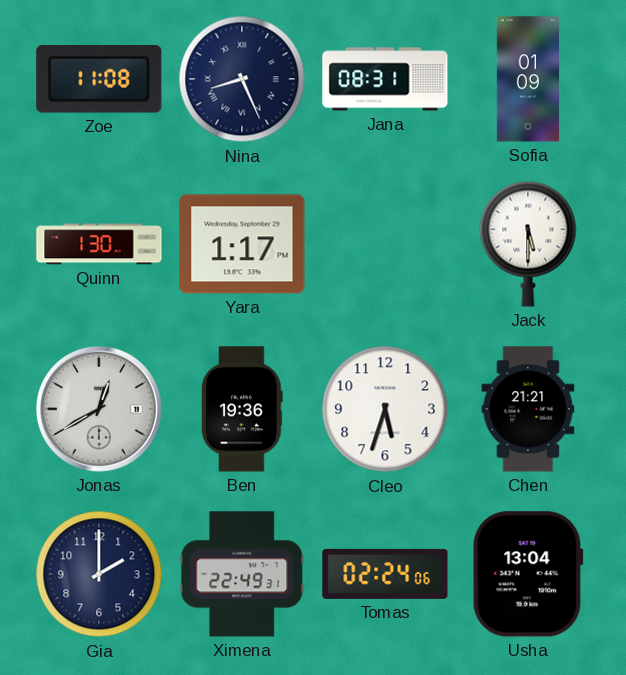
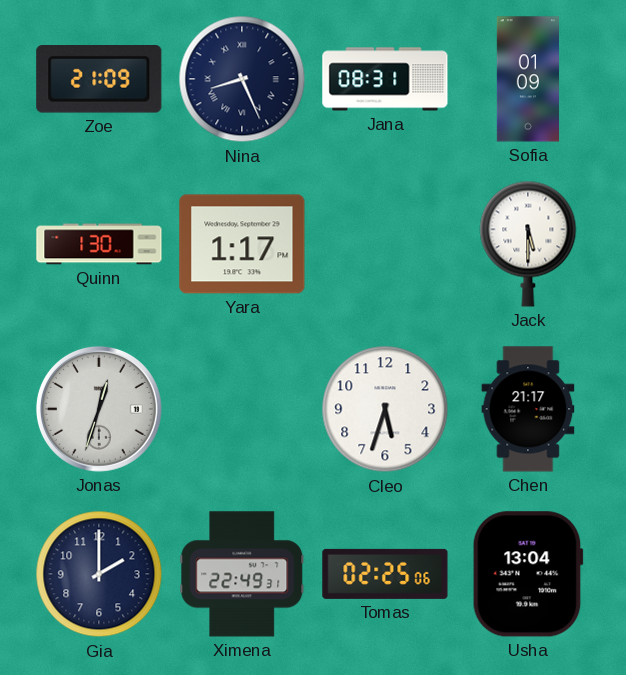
Zoe: 11:08 -> 21:09
Jonas: 12:40 -> 12:33
Ben: 19:36 -> none
Chen: 21:21 -> 21:17
Tomas: 02:24 -> 02:25
